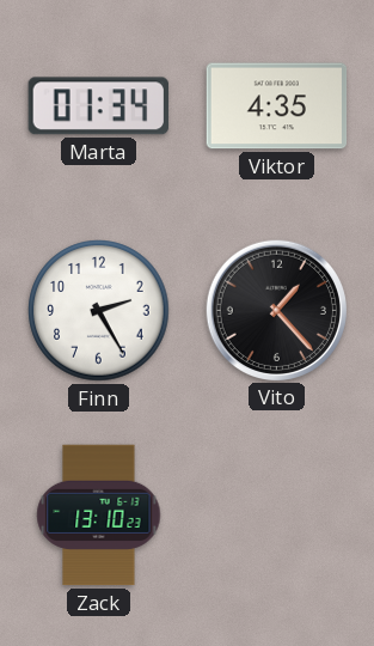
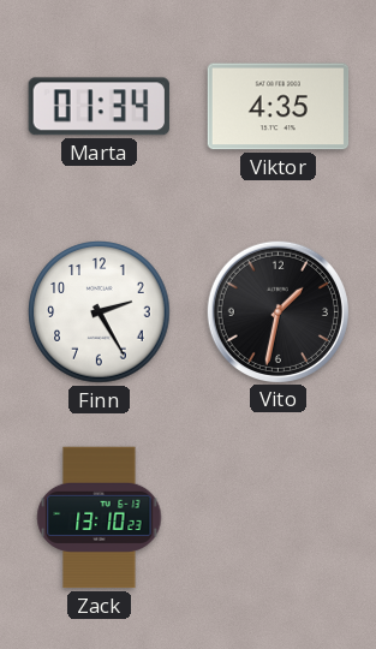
Vito: 1:23 -> 1:32
